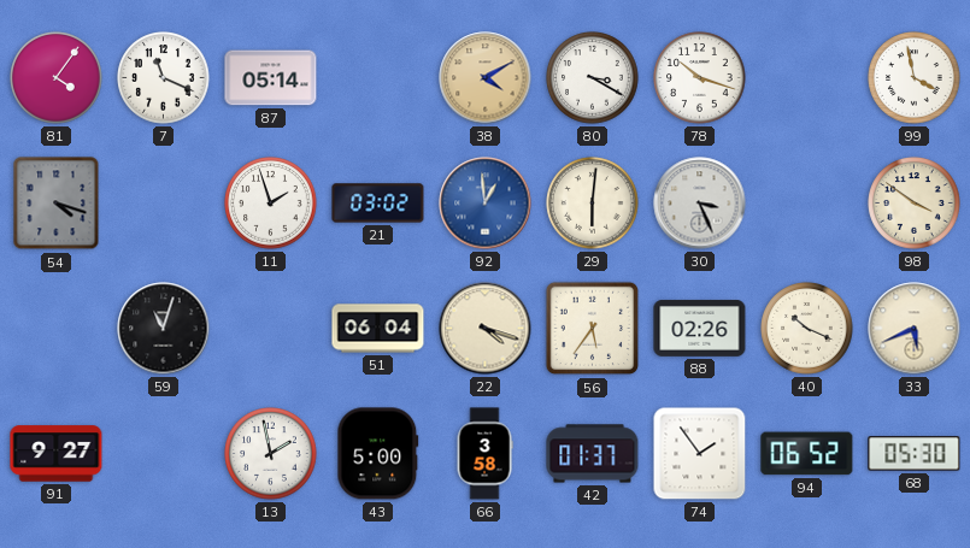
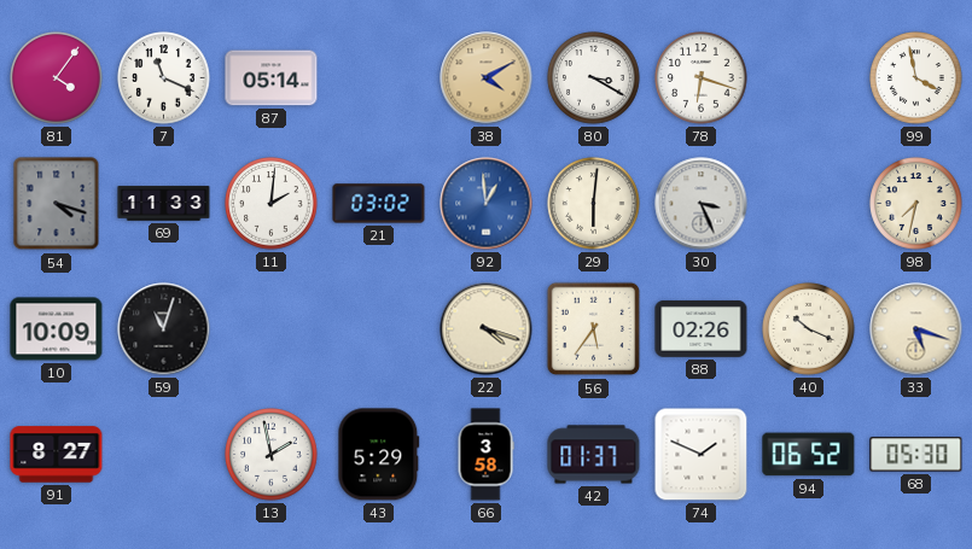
78: 10:18 -> 6:18
69: none -> 11:33
11: 1:57 -> 2:01
98: 3:51 -> 7:32
10: none -> 10:09
51: 06:04 -> none
33: 5:41 -> 5:18
91: 9:27 -> 8:27
43: 5:00 -> 5:29
74: 1:54 -> 1:49
